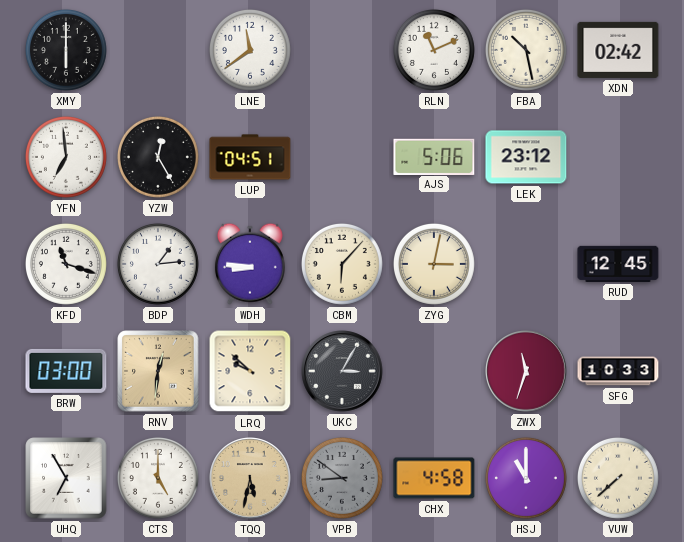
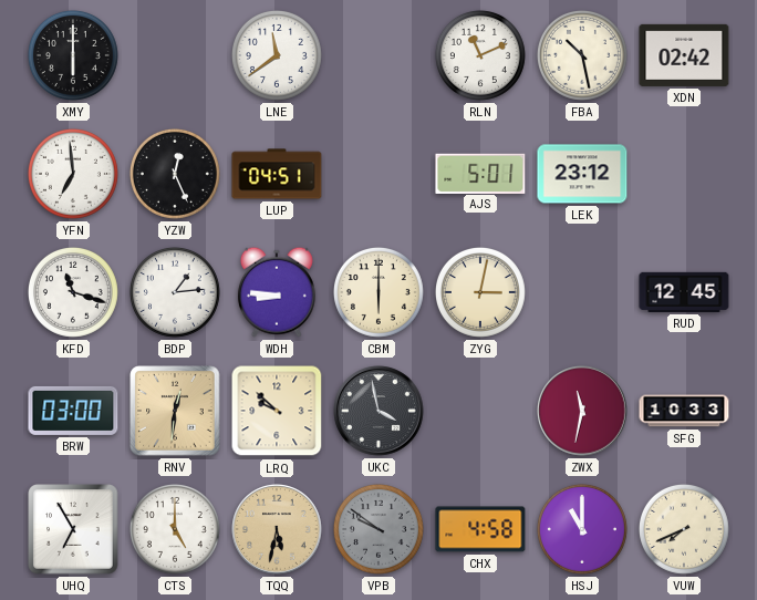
YZW: 12:25 -> 12:26
AJS: 5:06 -> 5:01
CBM: 6:07 -> 6:00
UKC: 3:05 -> 3:58
ZWX: 11:33 -> 11:32
VPB: 8:51 -> 9:51
VUW: 7:38 -> 7:41
